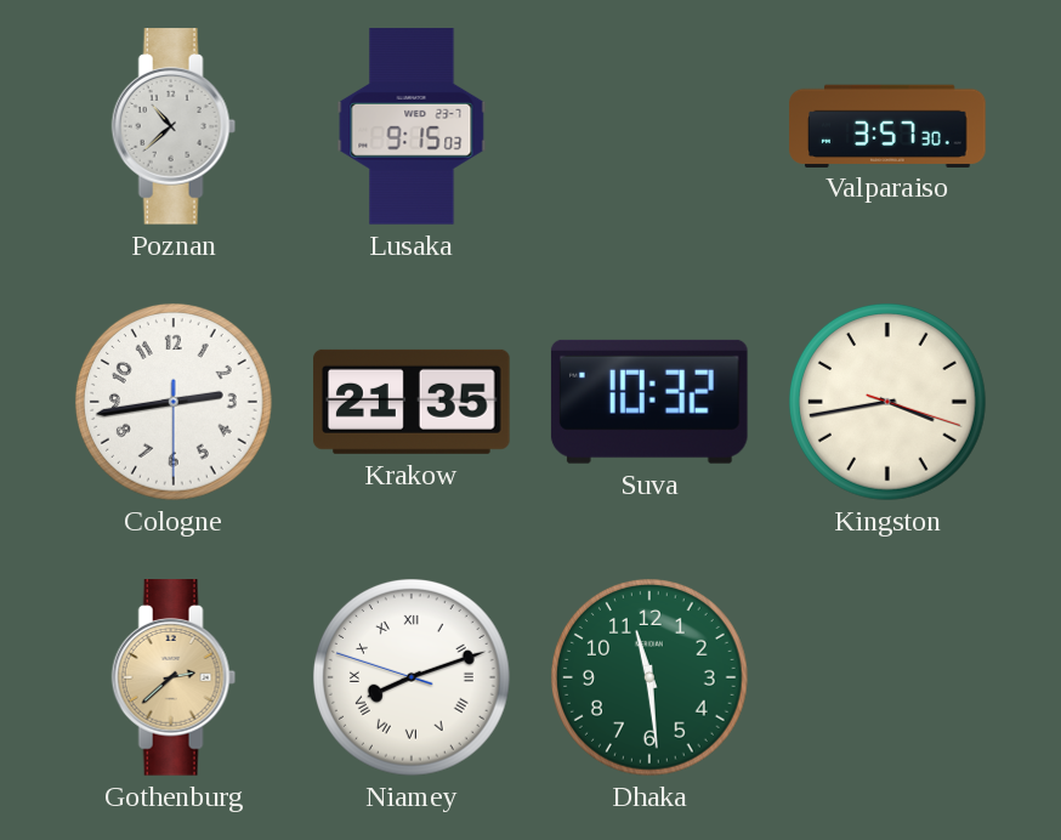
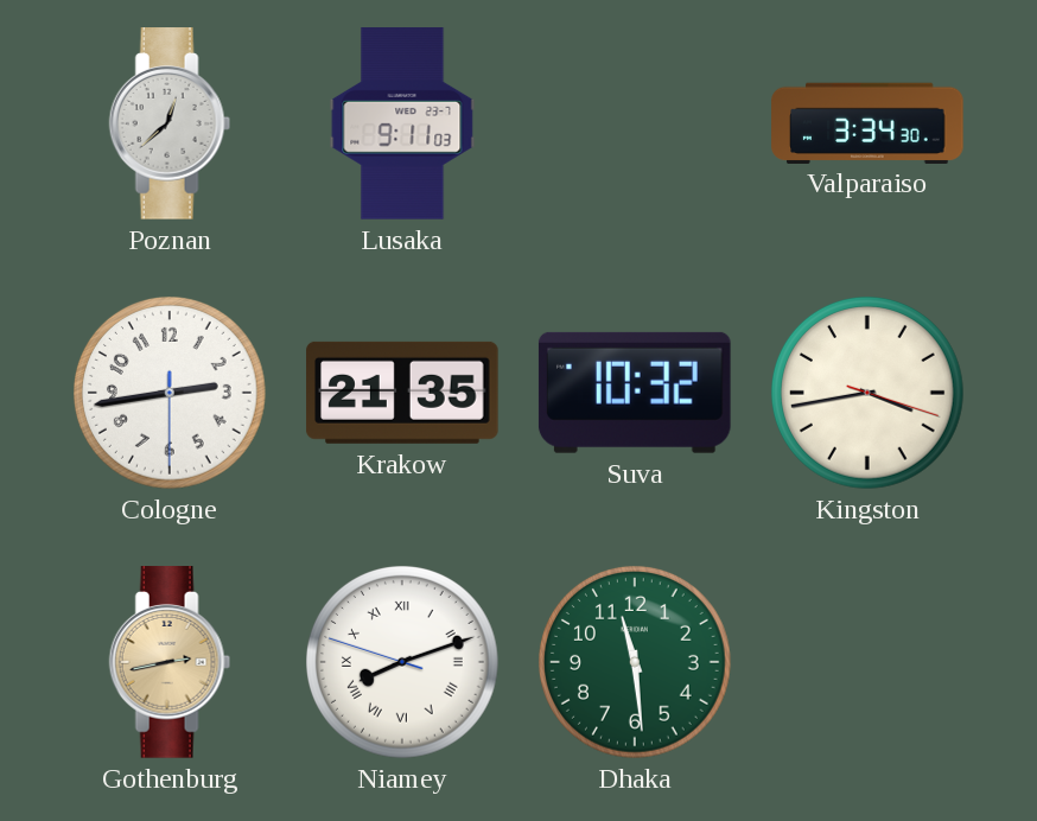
Poznan: 10:38 -> 12:38
Lusaka: 9:15 -> 9:11
Valparaiso: 3:57 -> 3:34
Gothenburg: 2:38 -> 2:43
